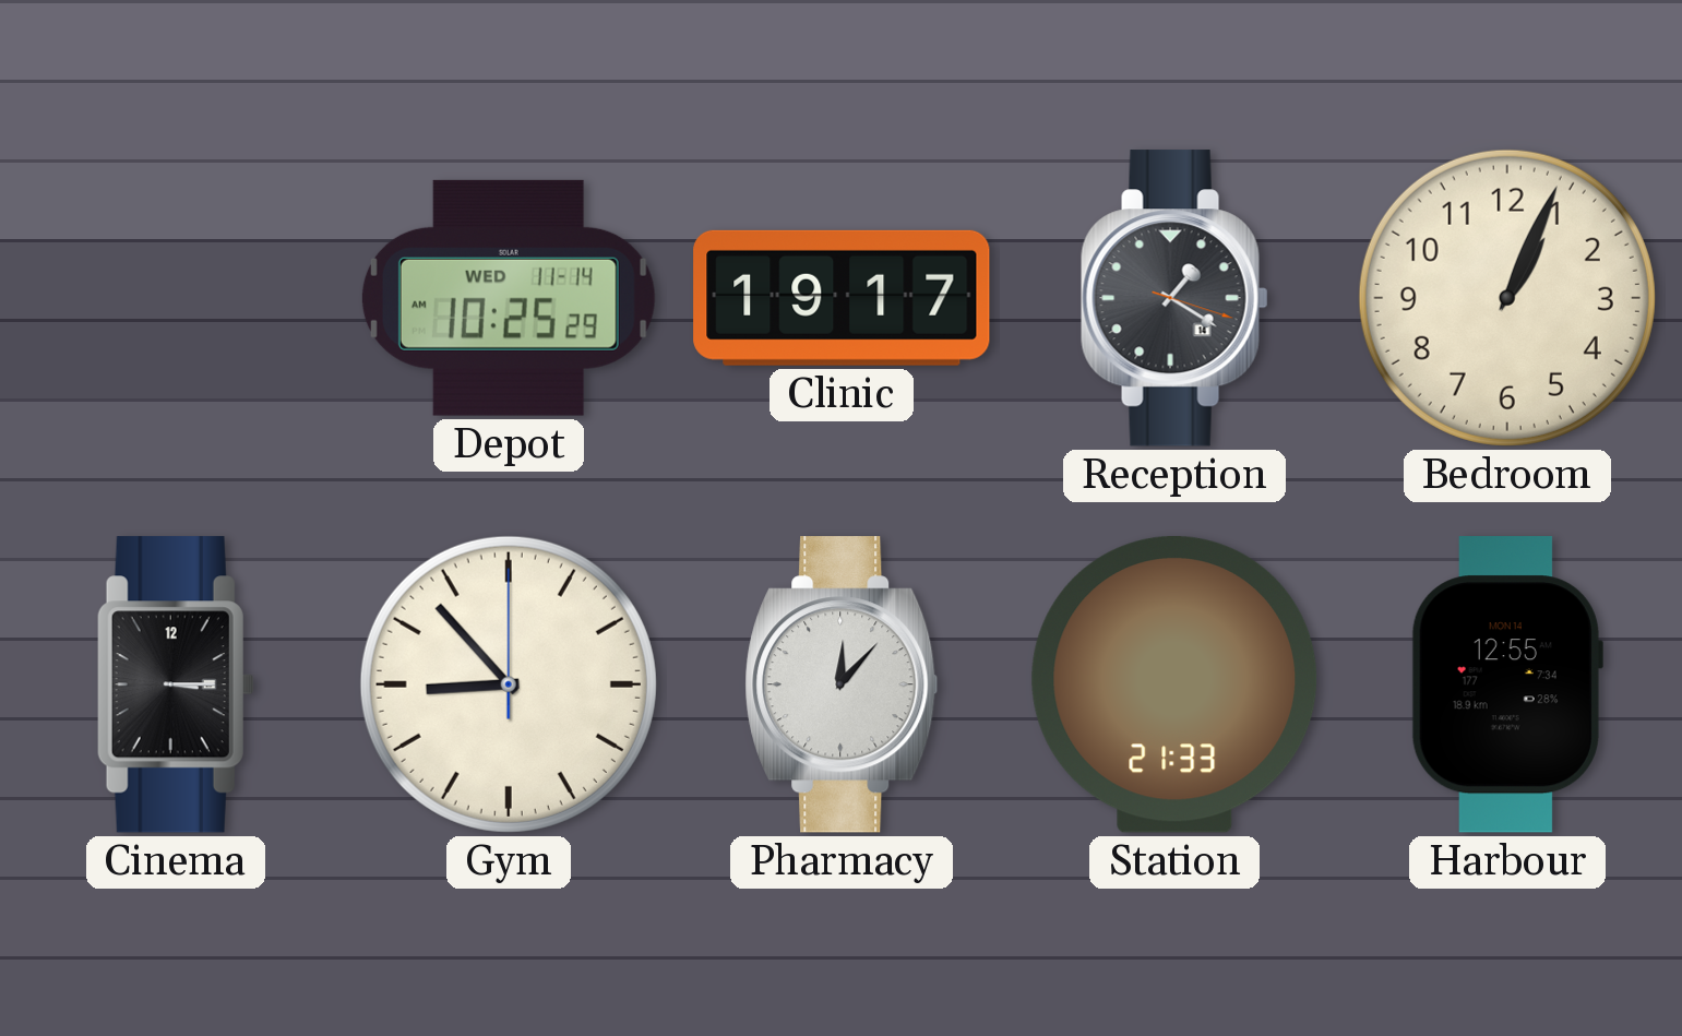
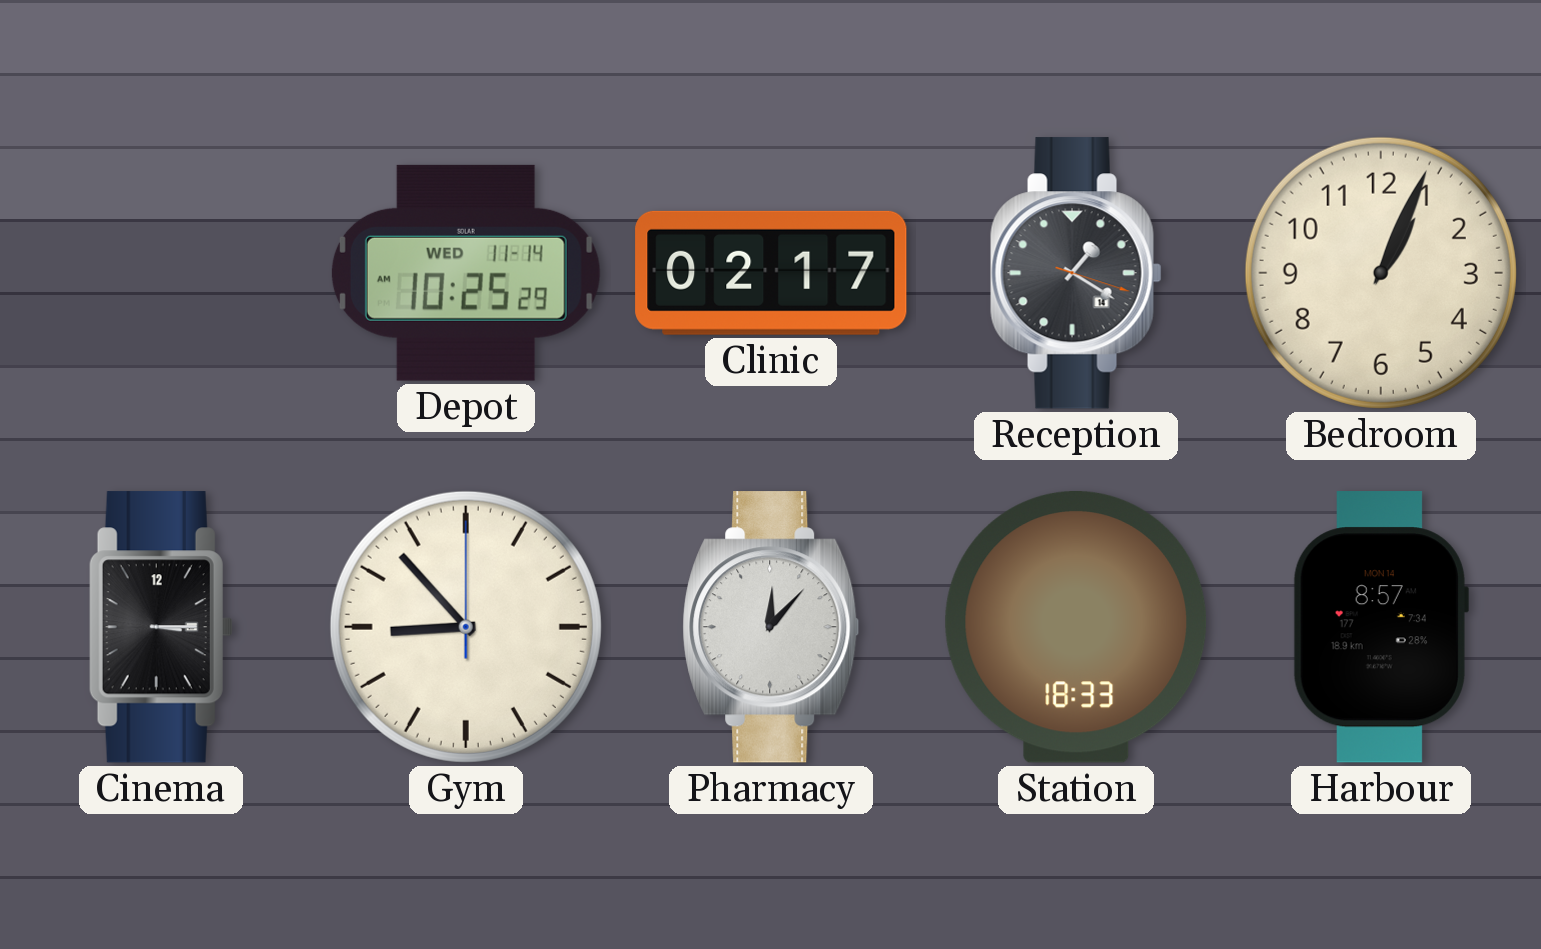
Clinic: 19:17 -> 02:17
Station: 21:33 -> 18:33
Harbour: 12:55 -> 8:57
